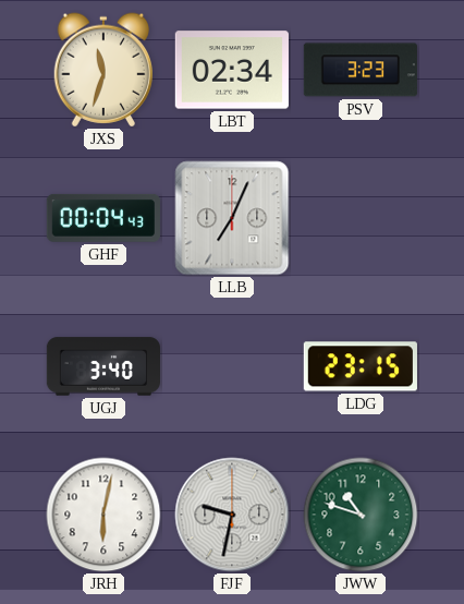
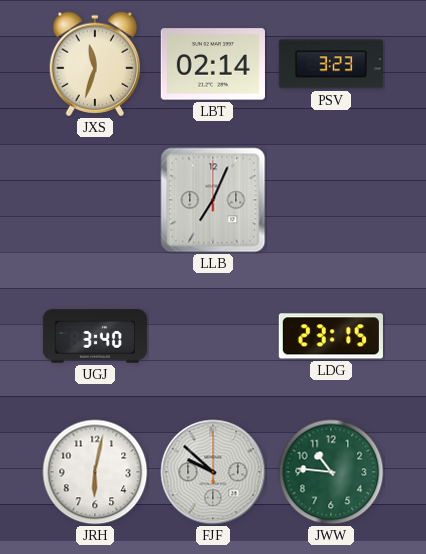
LBT: 02:34 -> 02:14
GHF: 00:04 -> none
FJF: 9:32 -> 9:52
JWW: 10:48 -> 10:46
